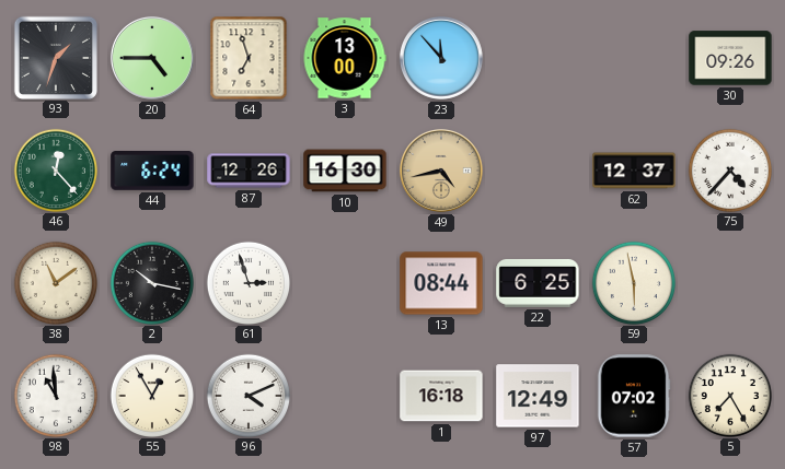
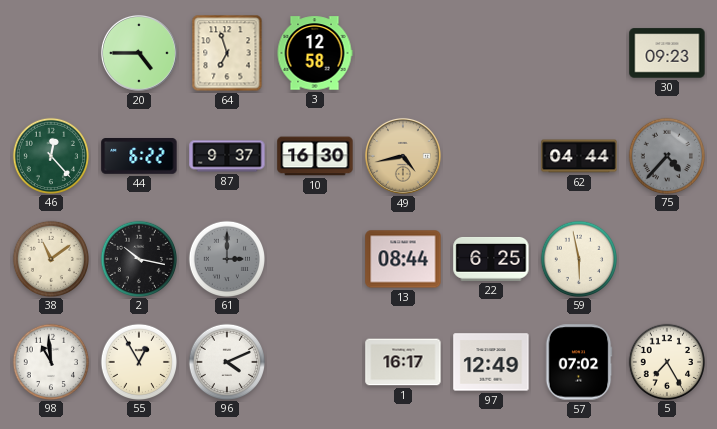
93: 1:33 -> none
3: 13:00 -> 12:58
23: 11:53 -> none
30: 09:26 -> 09:23
44: 6:24 -> 6:22
87: 12:26 -> 9:37
62: 12:37 -> 04:44
75 dial: white -> grey
61: 2:57 -> 3:00
61 dial: white -> grey
1: 16:18 -> 16:17
